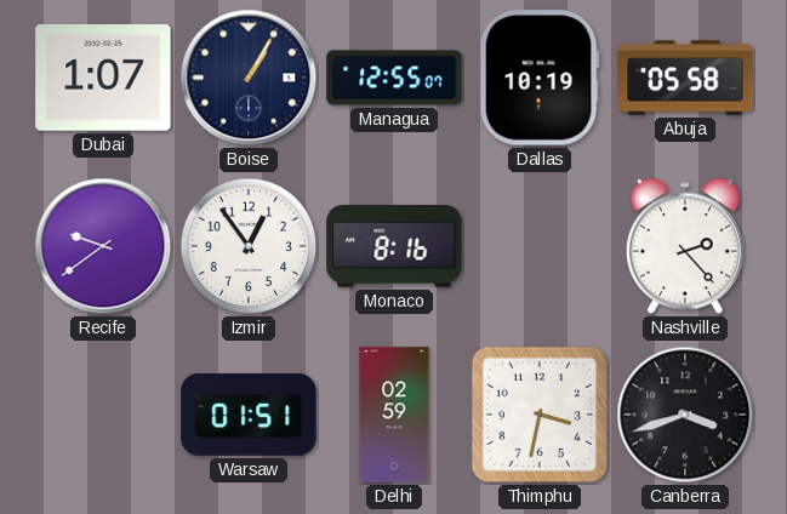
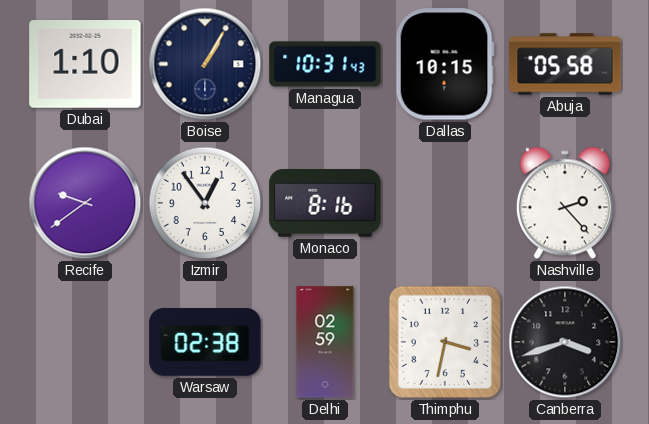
Dubai: 1:07 -> 1:10
Managua: 12:55 -> 10:31
Dallas: 10:19 -> 10:15
Warsaw: 01:51 -> 02:38
